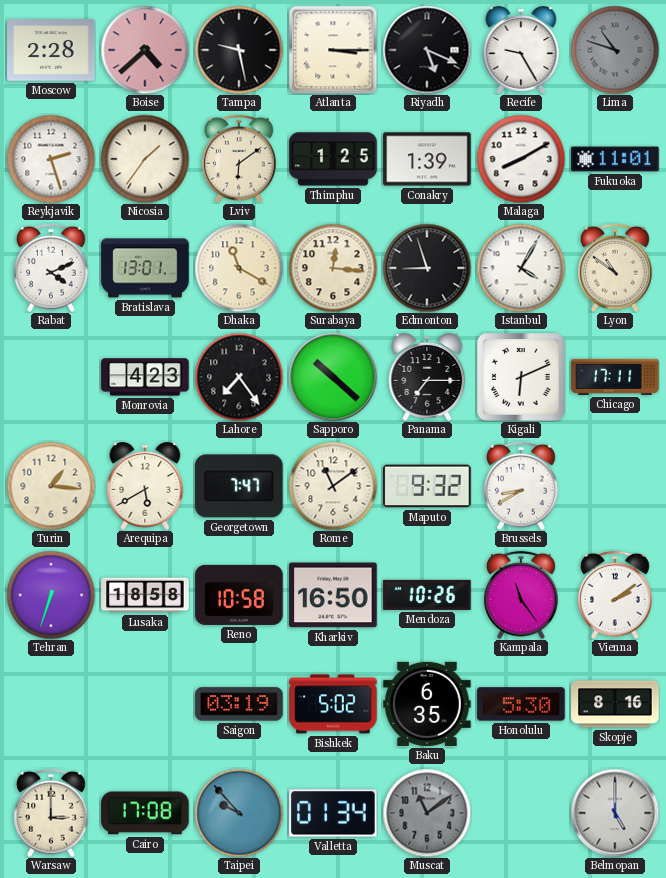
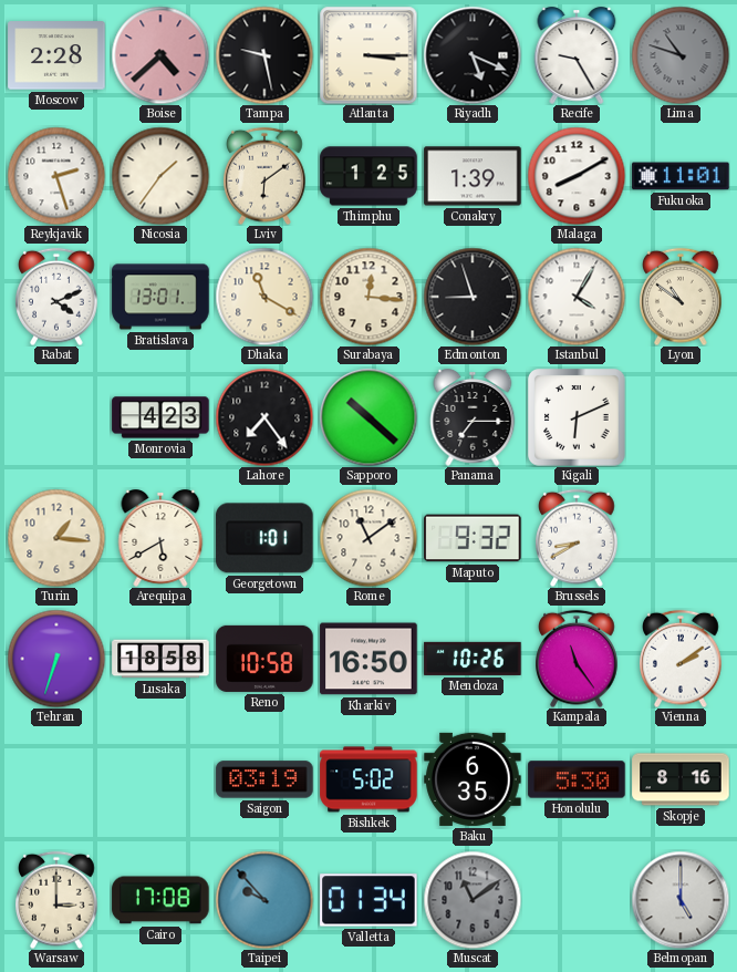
Chicago: 17:11 -> none
Georgetown: 7:47 -> 1:01
